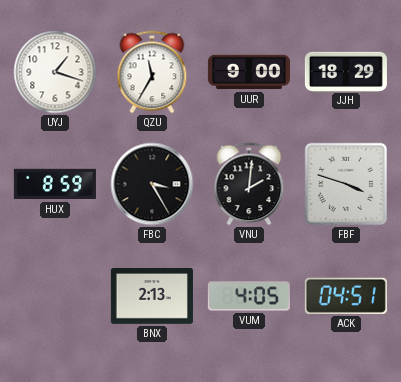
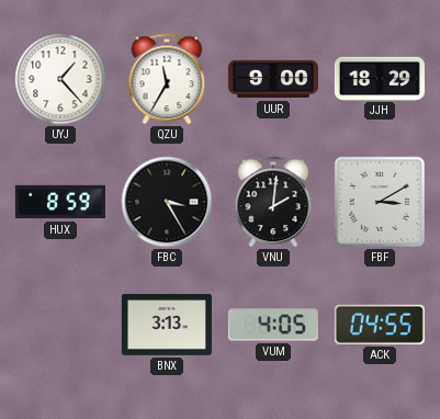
UYJ: 1:18 -> 1:23
FBF: 3:48 -> 3:10
BNX: 2:13 -> 3:13
ACK: 04:51 -> 04:55
